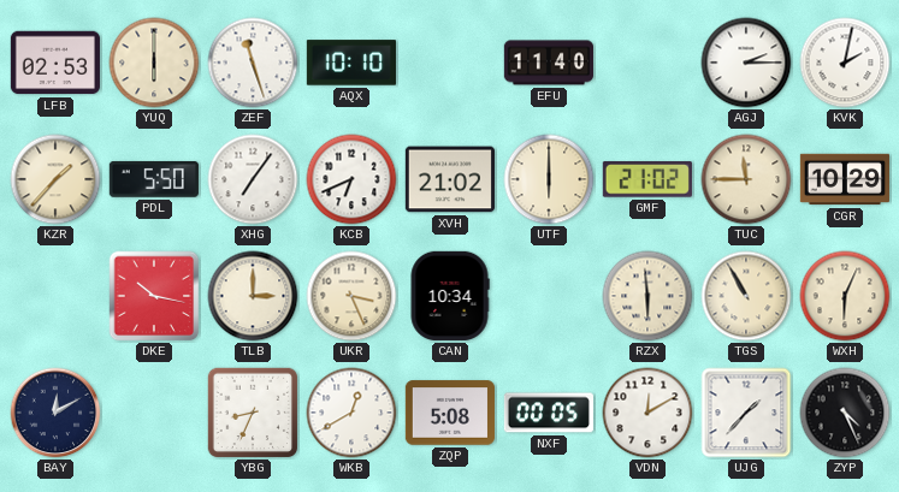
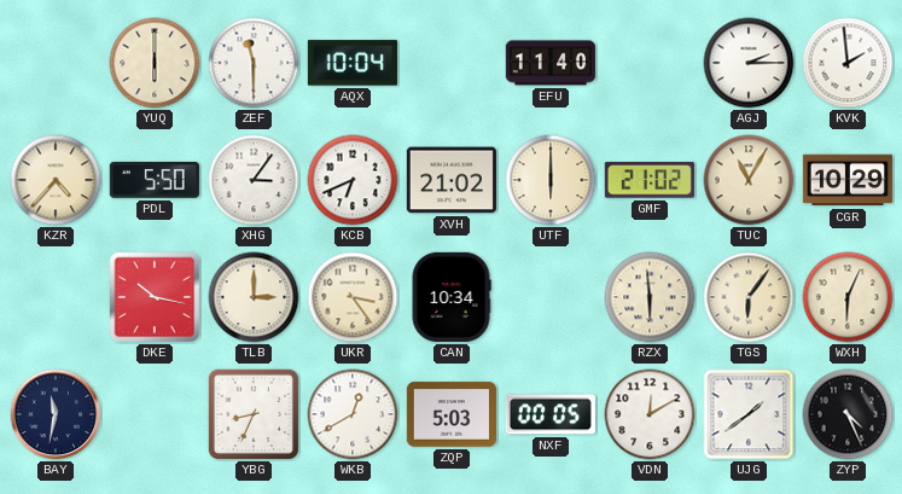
LFB: 02:53 -> none
ZEF: 11:27 -> 11:30
AQX: 10:10 -> 10:04
KVK: 2:02 -> 1:59
KZR: 1:37 -> 4:37
XHG: 7:06 -> 3:06
TUC: 11:45 -> 11:05
UKR: 3:26 -> 3:24
TGS: 10:55 -> 6:06
BAY: 12:10 -> 11:32
ZQP: 5:08 -> 5:03
UJG: 1:37 -> 1:39
